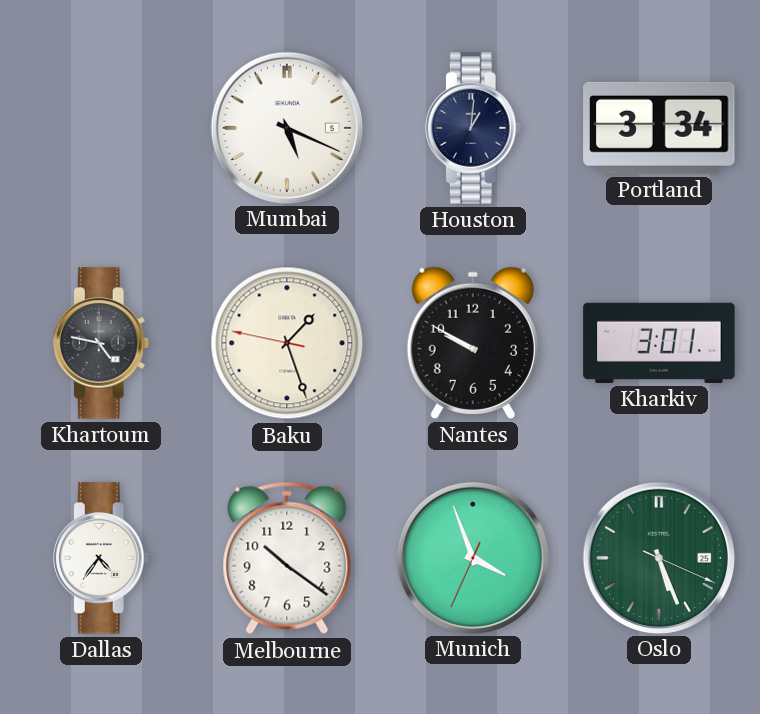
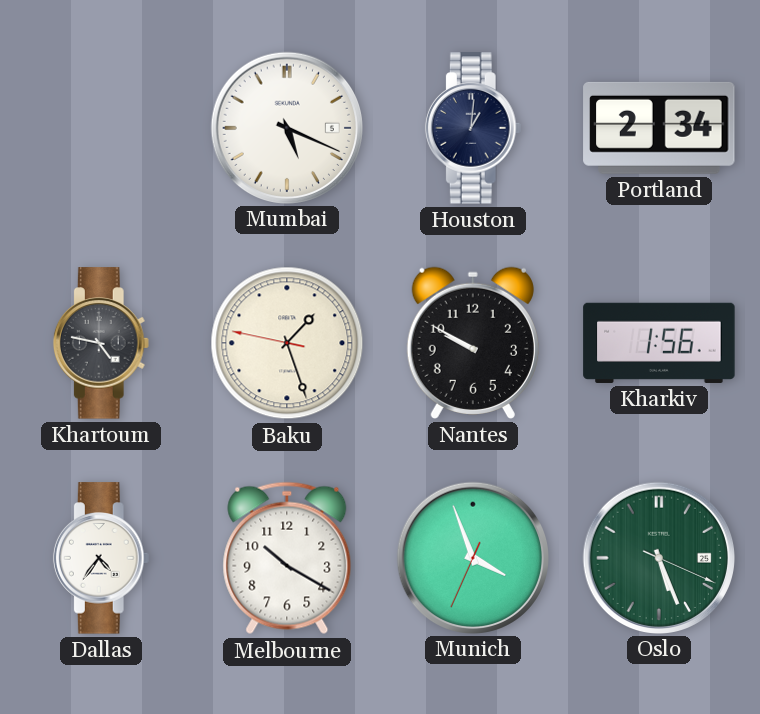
Portland: 3:34 -> 2:34
Kharkiv: 3:01 -> 1:56
Melbourne: 10:21 -> 10:20
